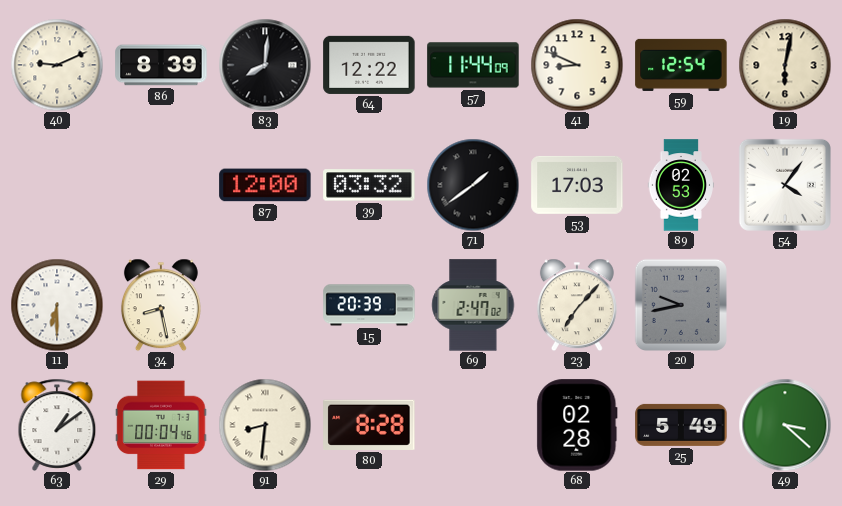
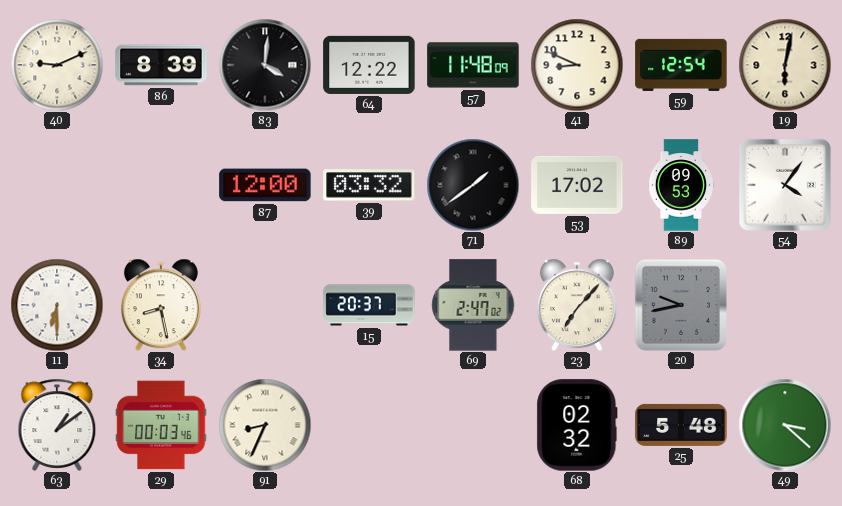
83: 8:01 -> 4:01
57: 11:44 -> 11:48
53: 17:03 -> 17:02
89: 02:53 -> 09:53
15: 20:39 -> 20:37
29: 00:04 -> 00:03
91: 8:31 -> 8:34
80: 8:28 -> none
68: 02:28 -> 02:32
25: 5:49 -> 5:48
